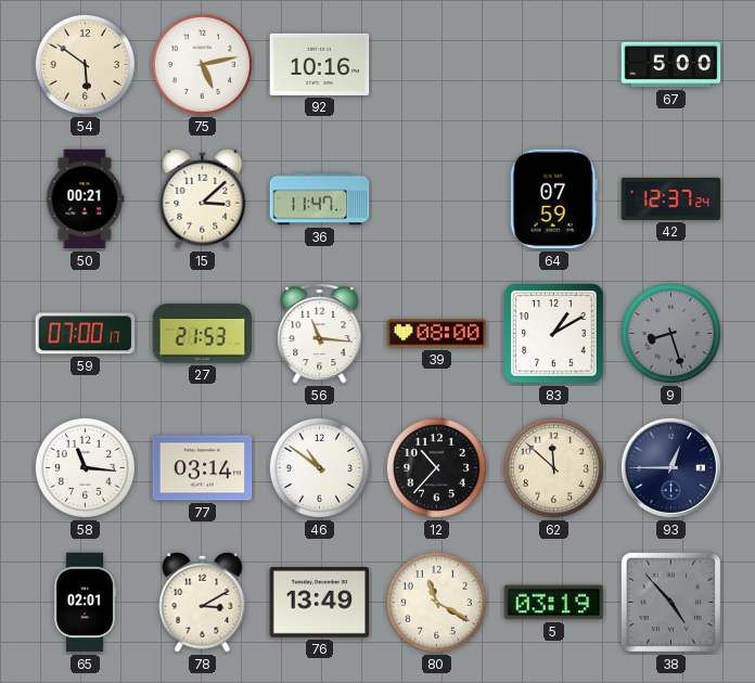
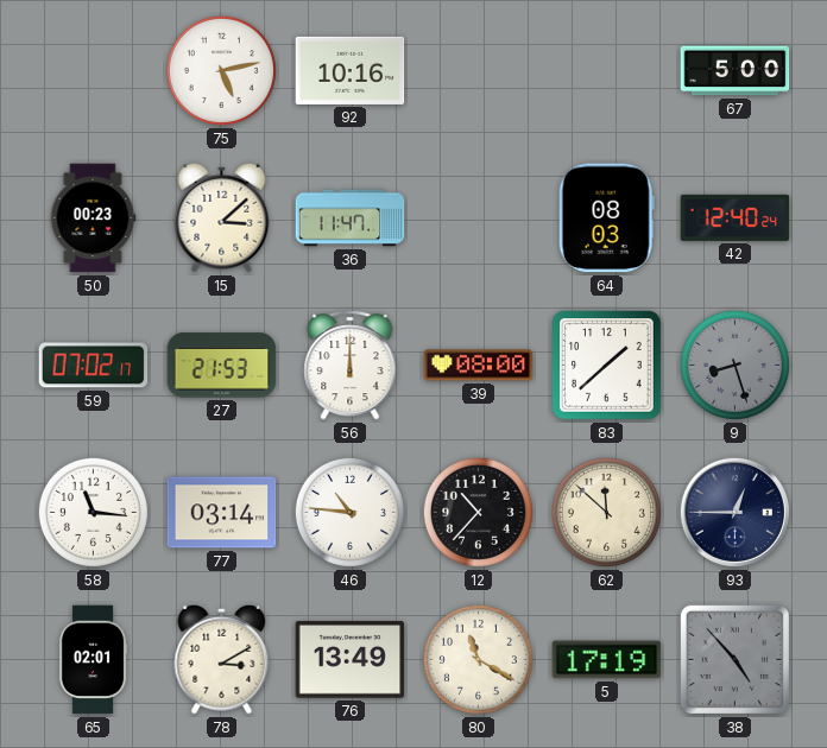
54: 5:51 -> none
50: 00:21 -> 00:23
64: 07:59 -> 08:03
42: 12:37 -> 12:40
59: 07:00 -> 07:02
56: 11:16 -> 12:00
83: 1:10 -> 1:38
46: 10:51 -> 10:46
5: 03:19 -> 17:19
